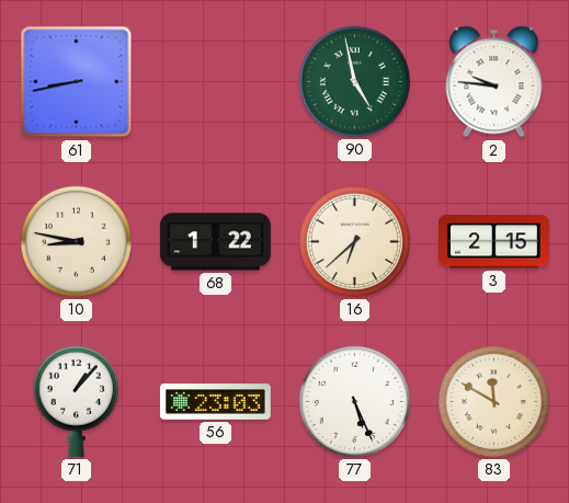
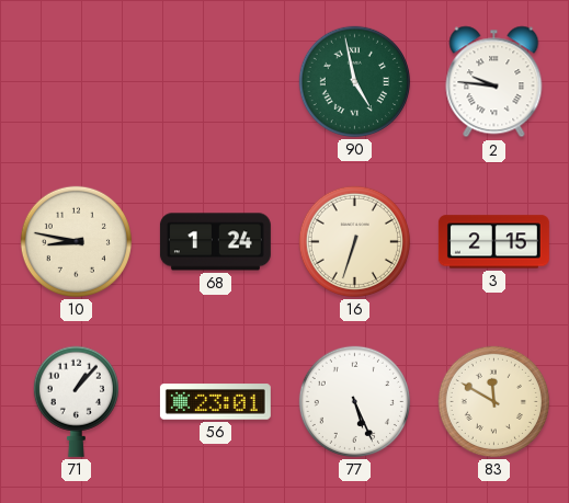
61: 8:43 -> none
68: 1:22 -> 1:24
16: 6:38 -> 6:33
56: 23:03 -> 23:01
